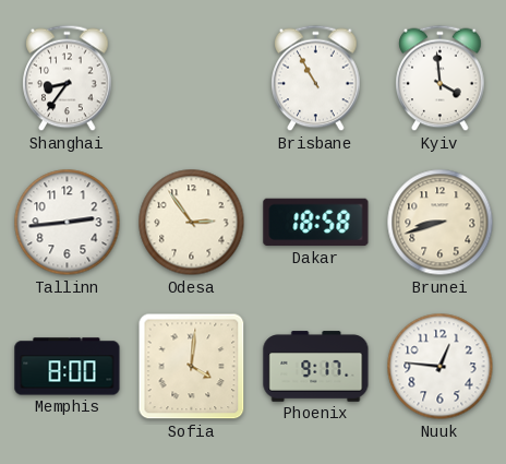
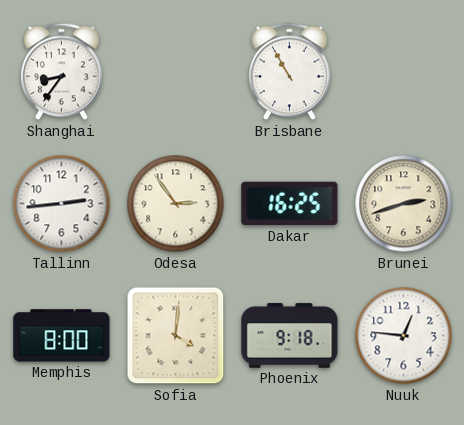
Kyiv: 3:59 -> none
Dakar: 18:58 -> 16:25
Brunei: 8:42 -> 2:42
Phoenix: 9:17 -> 9:18
